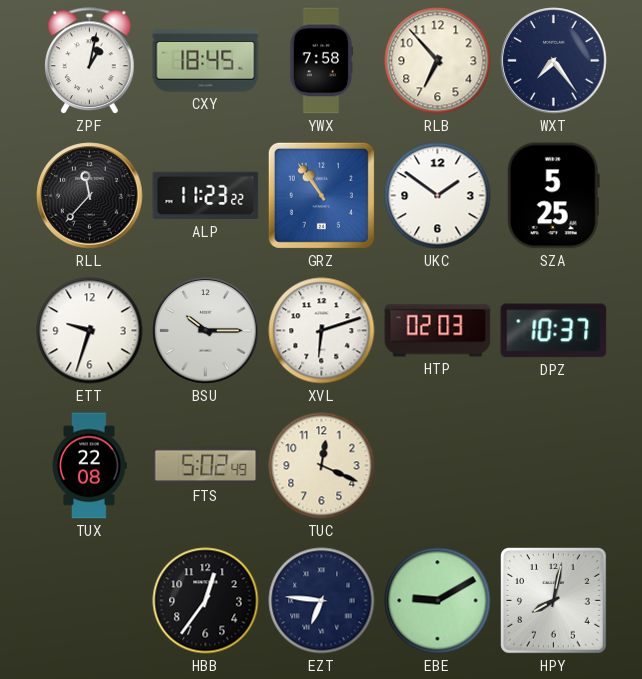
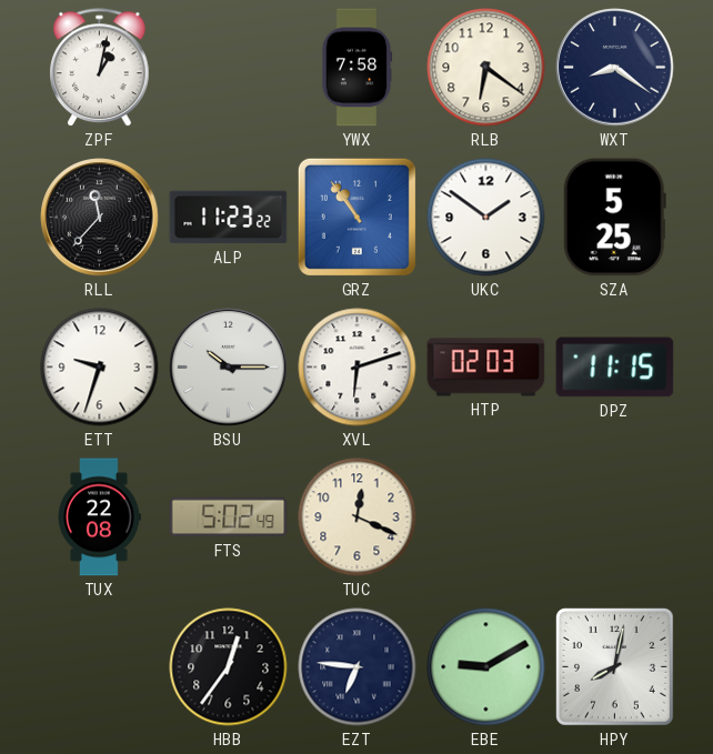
CXY: 18:45 -> none
RLB: 6:53 -> 6:21
WXT: 7:24 -> 8:21
DPZ: 10:37 -> 11:15
